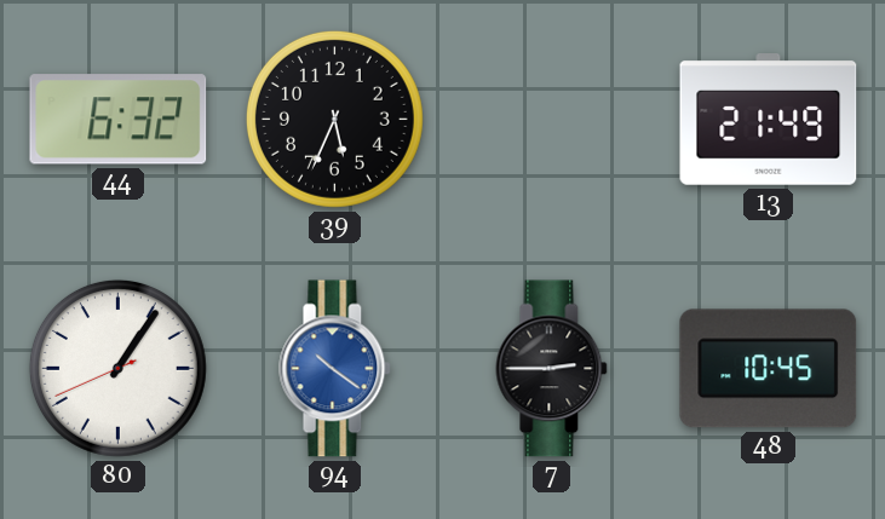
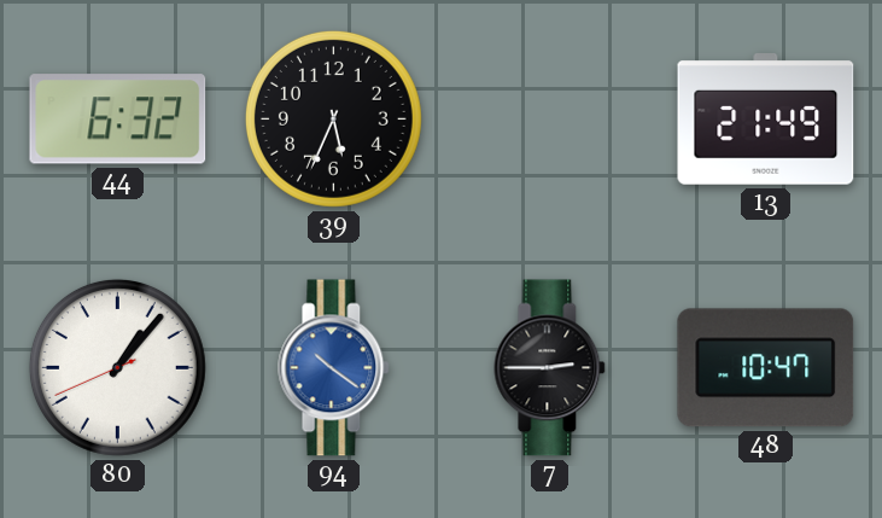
80: 1:05 -> 1:06
48: 10:45 -> 10:47
